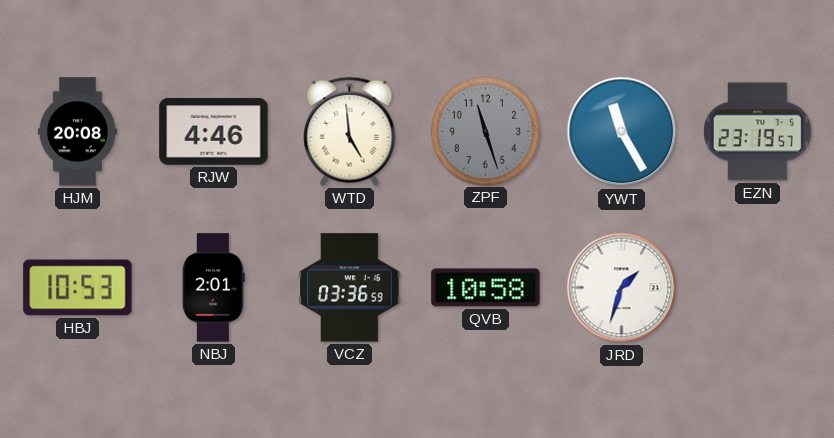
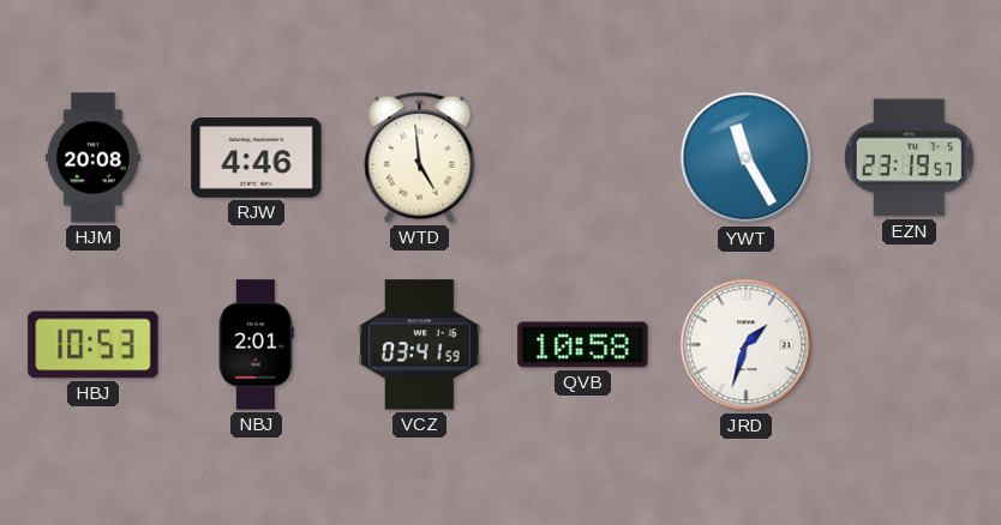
ZPF: 11:27 -> none
VCZ: 03:36 -> 03:41
